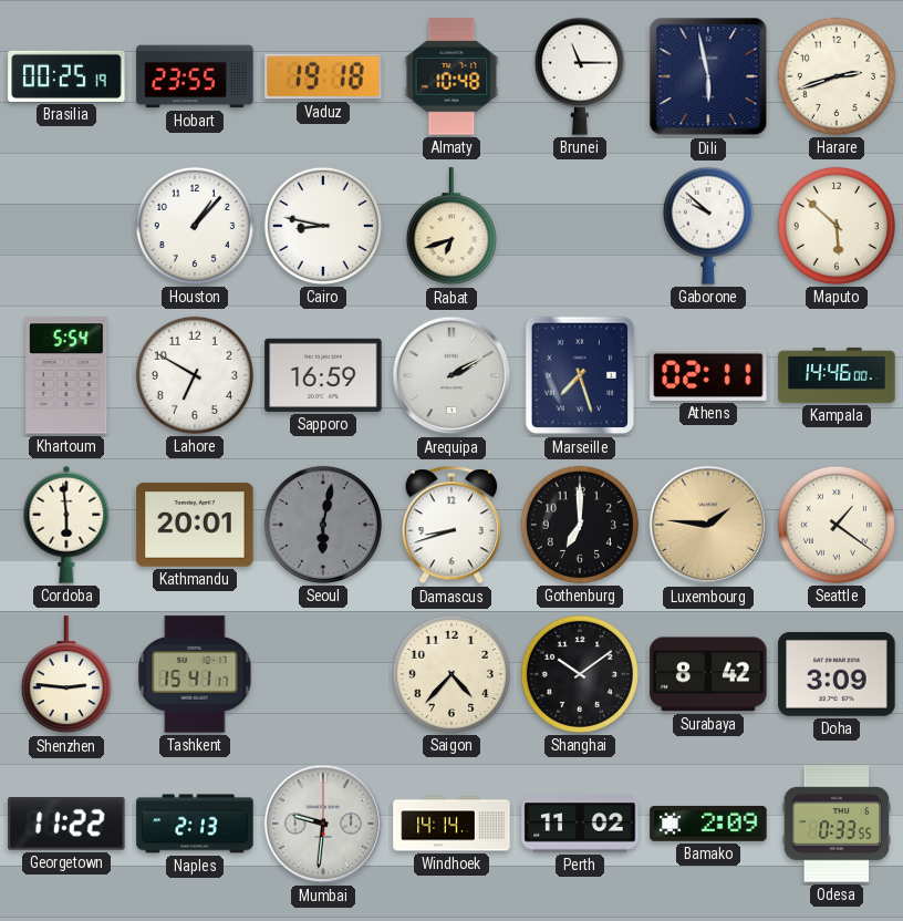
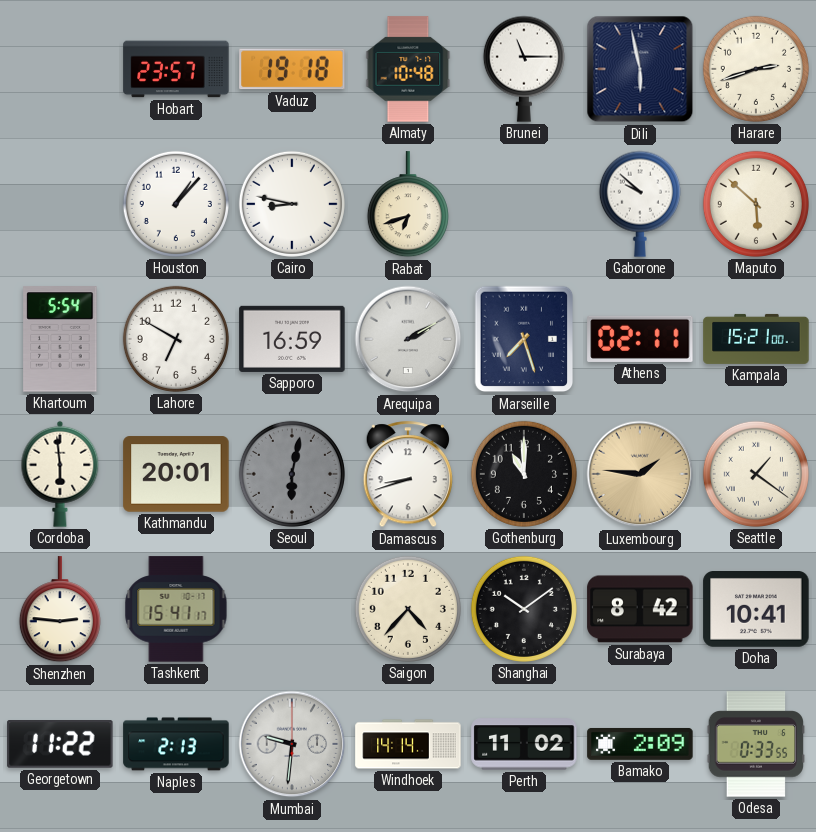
Brasilia: 00:25 -> none
Hobart: 23:55 -> 23:57
Kampala: 14:46 -> 15:21
Gothenburg: 7:00 -> 11:00
Doha: 3:09 -> 10:41
